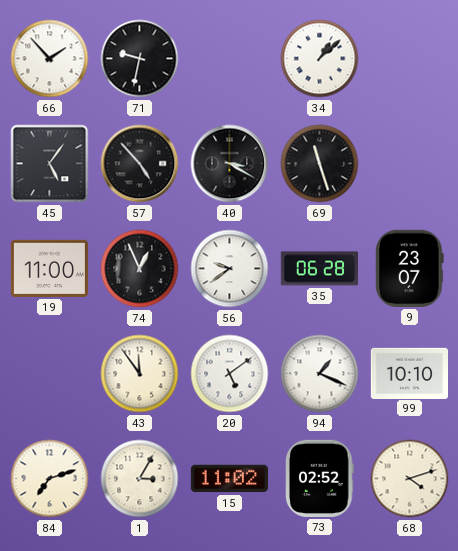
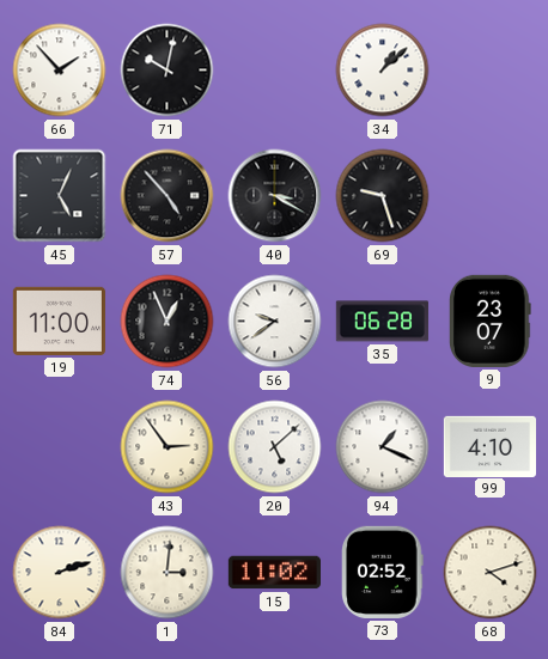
71: 9:32 -> 10:02
45: 5:06 -> 5:04
69: 11:27 -> 9:27
43: 11:54 -> 2:54
20: 5:09 -> 5:08
99: 10:10 -> 4:10
84: 7:12 -> 2:12
1: 3:05 -> 3:01
